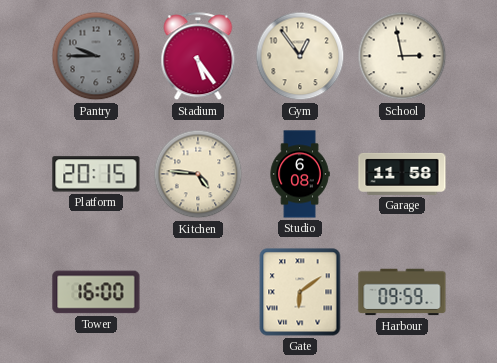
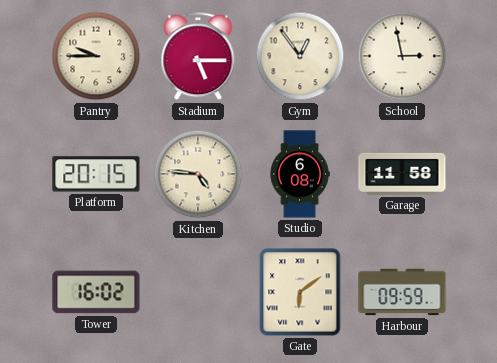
Pantry dial: grey -> cream
Stadium: 5:24 -> 5:15
Tower: 16:00 -> 16:02
